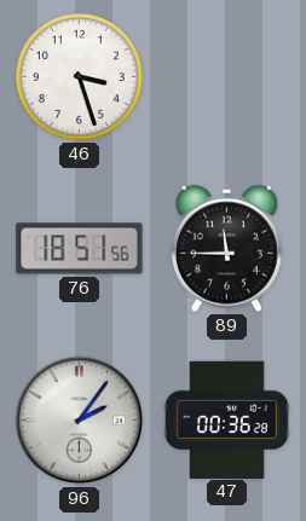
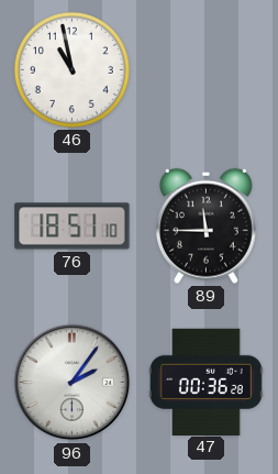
46: 3:27 -> 10:58
76: 18:51:56 -> 18:51:10
